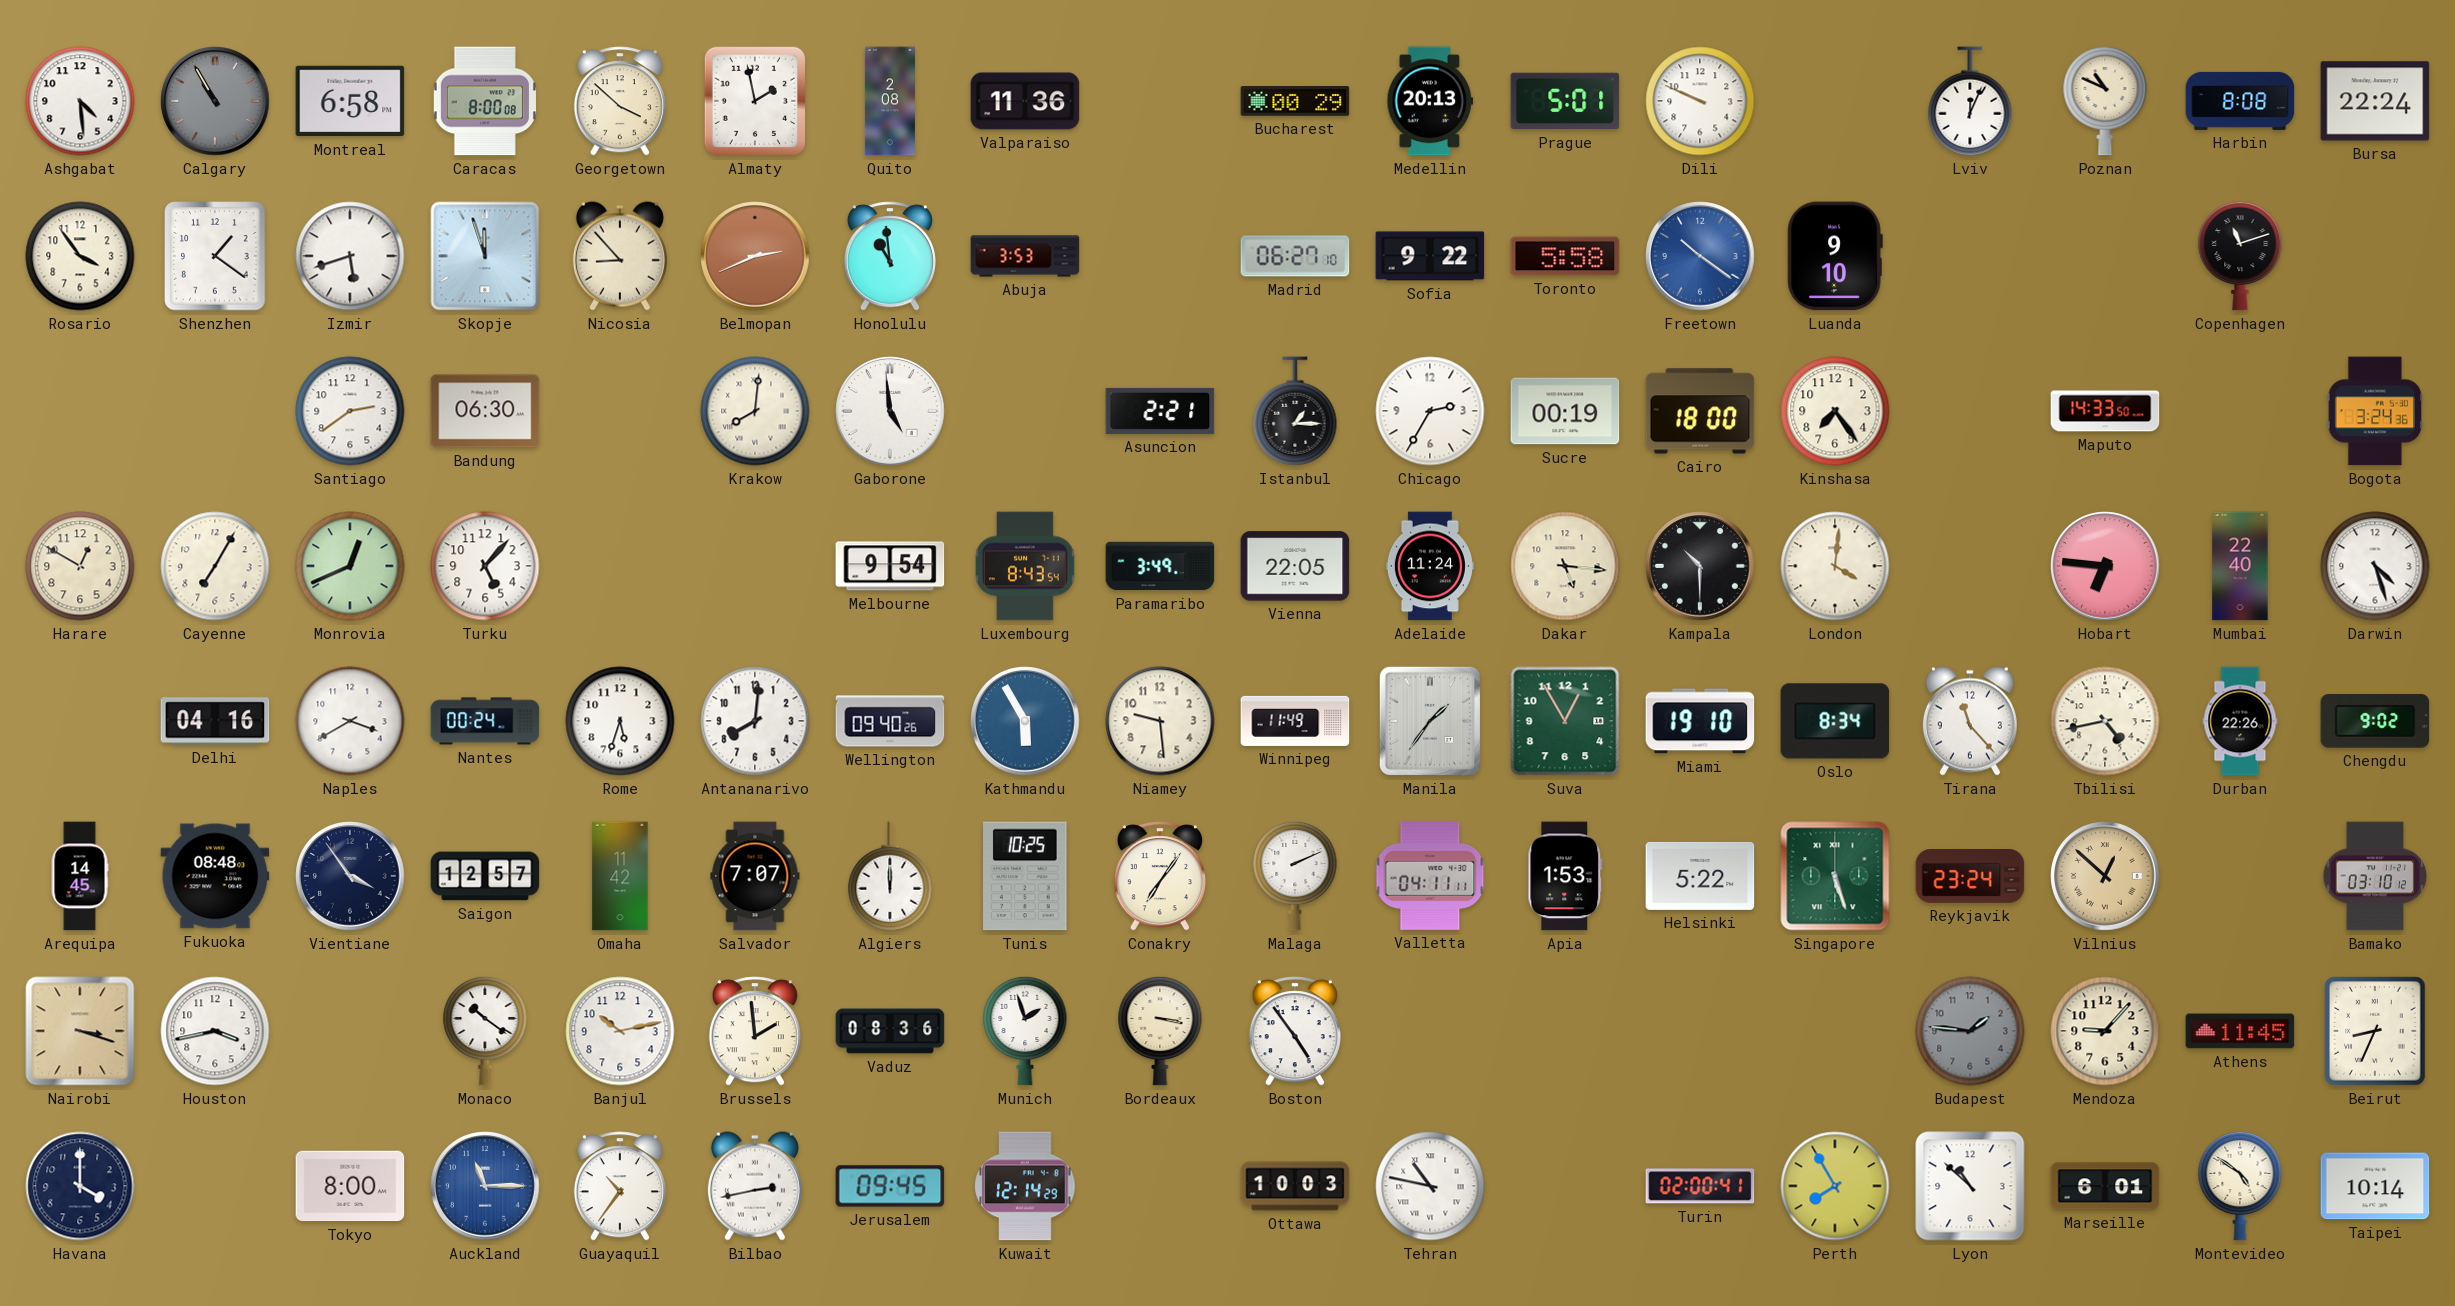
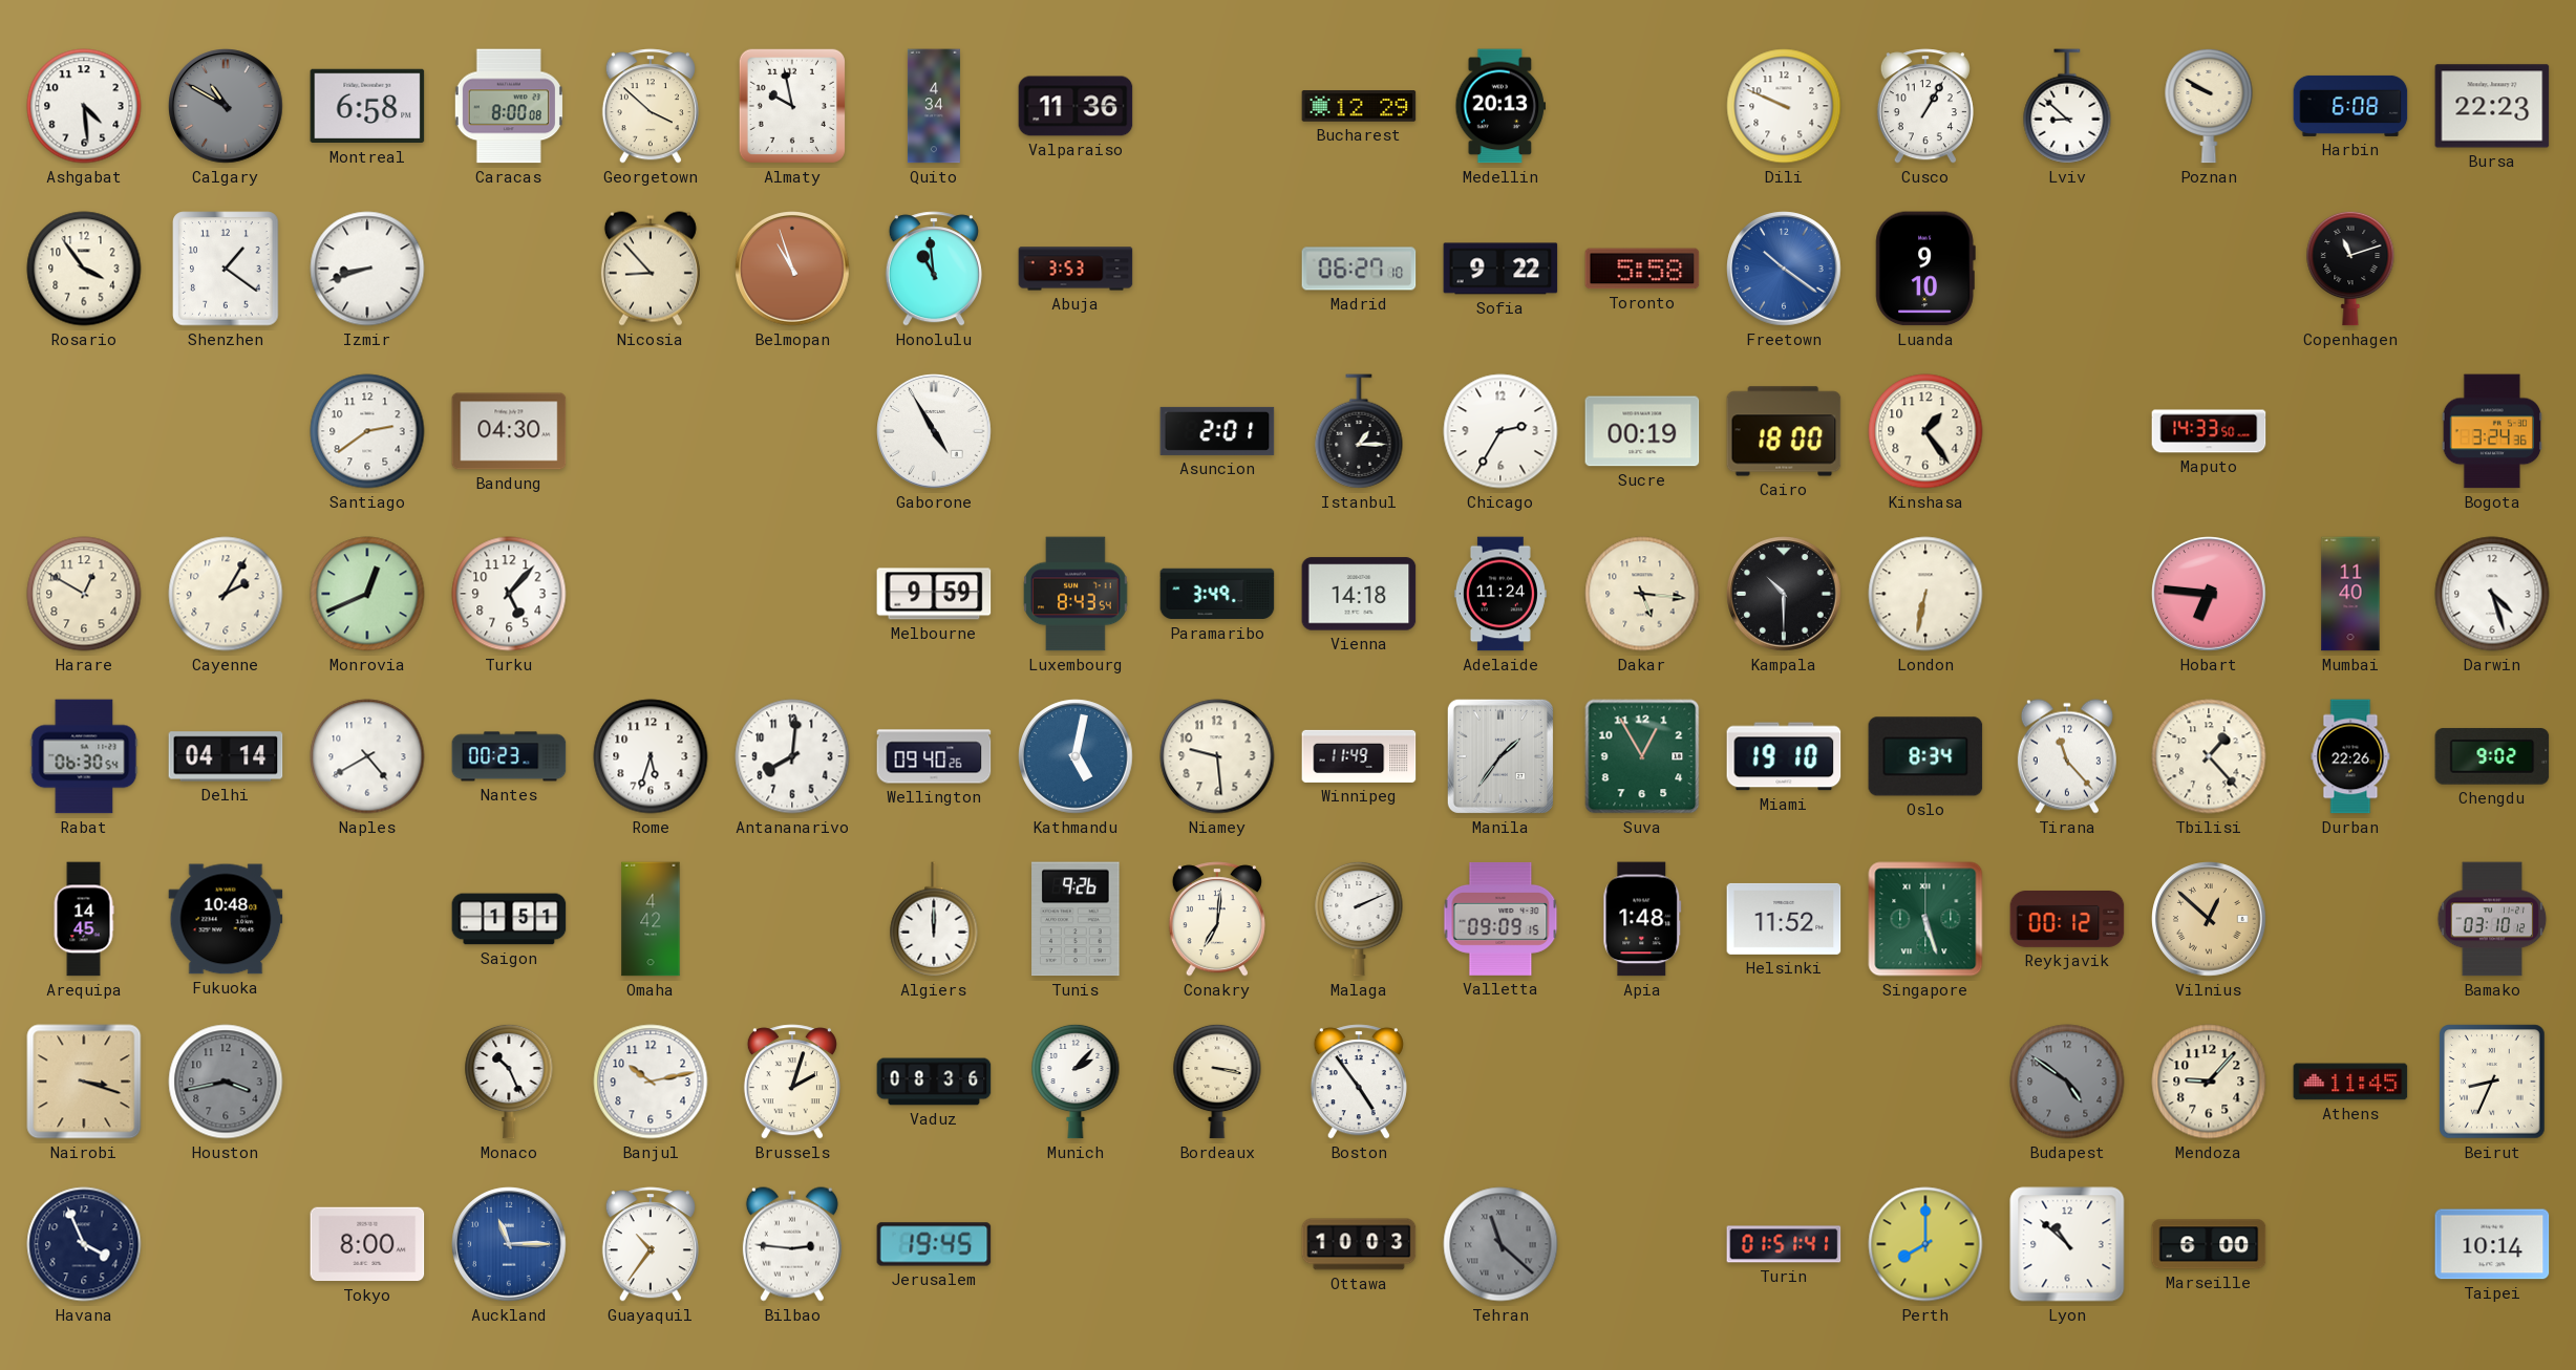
Calgary: 10:55 -> 10:50
Almaty: 1:58 -> 9:58
Quito: 2:08 -> 4:34
Bucharest: 00:29 -> 12:29
Prague: 5:01 -> none
Cusco: none -> 1:05
Lviv: 12:04 -> 8:52
Poznan: 10:49 -> 9:50
Harbin: 8:08 -> 6:08
Bursa: 22:24 -> 22:23
Izmir: 5:42 -> 8:42
Skopje: 11:57 -> none
Belmopan: 2:41 -> 10:57
Bandung: 06:30 -> 04:30
Krakow: 8:01 -> none
Gaborone: 4:59 -> 4:55
Asuncion: 2:21 -> 2:01
Kinshasa: 7:24 -> 1:24
Cayenne: 7:05 -> 2:05
Melbourne: 9:54 -> 9:59
Vienna: 22:05 -> 14:18
London: 4:01 -> 6:32
Mumbai: 22:40 -> 11:40
Rabat: none -> 06:30
Delhi: 04:16 -> 04:14
Naples: 3:40 -> 4:40
Nantes: 00:24 -> 00:23
Kathmandu: 5:55 -> 5:02
Tbilisi: 4:43 -> 1:23
Fukuoka: 08:48 -> 10:48
Vientiane: 3:54 -> none
Saigon: 12:57 -> 1:51
Omaha: 11:42 -> 4:42
Salvador: 7:07 -> none
Tunis: 10:25 -> 9:26
Conakry: 7:06 -> 7:01
Valletta: 04:11 -> 09:09
Apia: 1:53 -> 1:48
Helsinki: 5:22 -> 11:52
Reykjavik: 23:24 -> 00:12
Houston dial: white -> grey
Monaco: 10:21 -> 10:26
Brussels: 1:59 -> 2:03
Munich: 1:57 -> 2:07
Budapest: 1:46 -> 4:51
Havana: 4:00 -> 3:56
Bilbao: 2:43 -> 2:46
Jerusalem: 09:45 -> 19:45
Kuwait: 12:14 -> none
Tehran: 10:47 -> 11:22
Tehran dial: white -> grey
Turin: 02:00 -> 01:51
Perth: 7:55 -> 8:00
Marseille: 6:01 -> 6:00
Montevideo: 4:51 -> none
